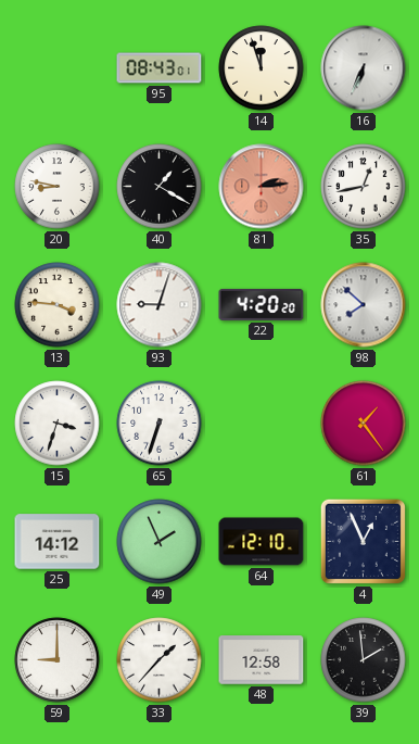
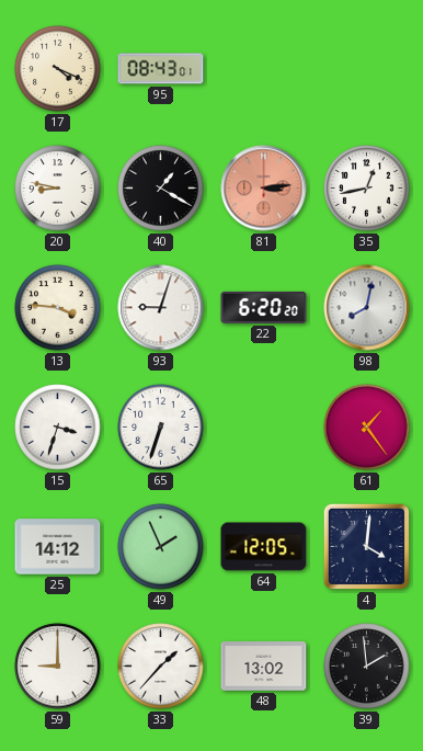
17: none -> 4:19
14: 11:57 -> none
16: 6:34 -> none
81: 2:14 -> 3:14
22: 4:20 -> 6:20
98: 7:52 -> 8:02
64: 12:10 -> 12:05
4: 12:56 -> 4:01
48: 12:58 -> 13:02
